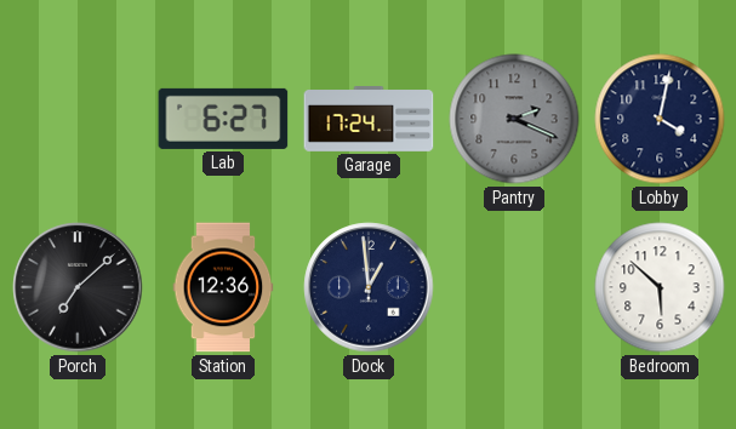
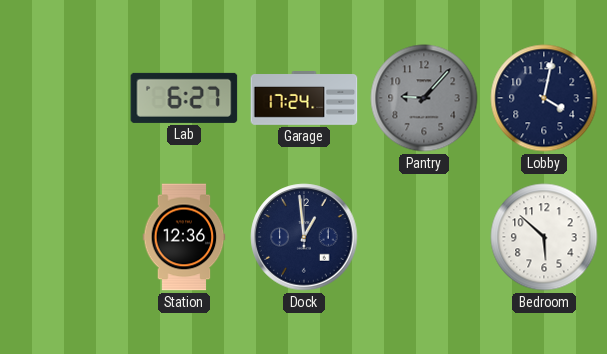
Pantry: 2:19 -> 9:07
Porch: 7:08 -> none
